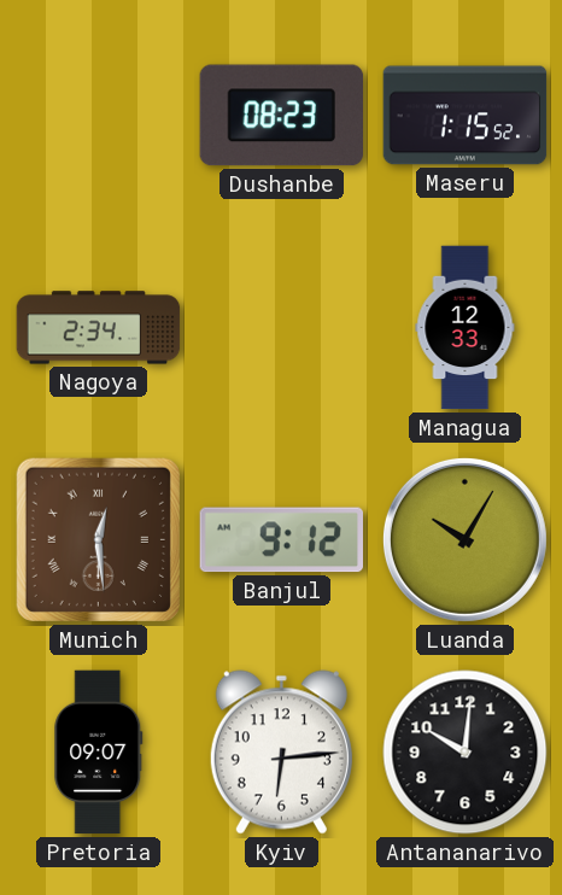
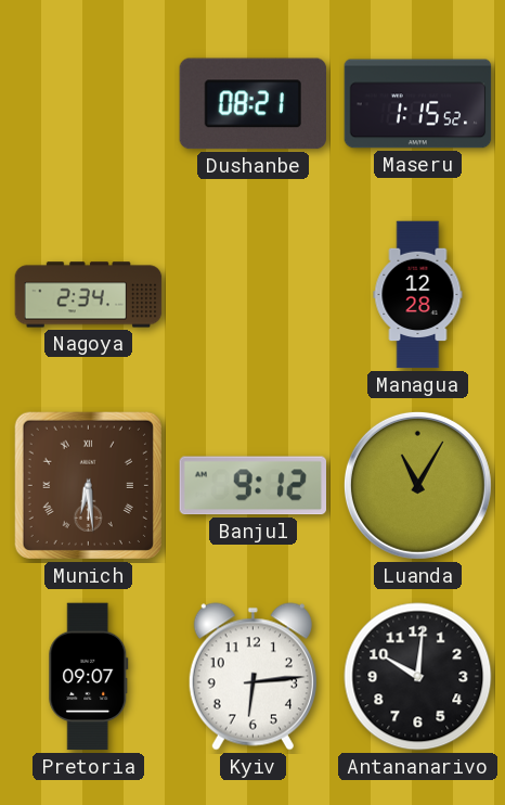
Dushanbe: 08:23 -> 08:21
Managua: 12:33 -> 12:28
Munich: 12:29 -> 6:29
Luanda: 10:05 -> 11:05
